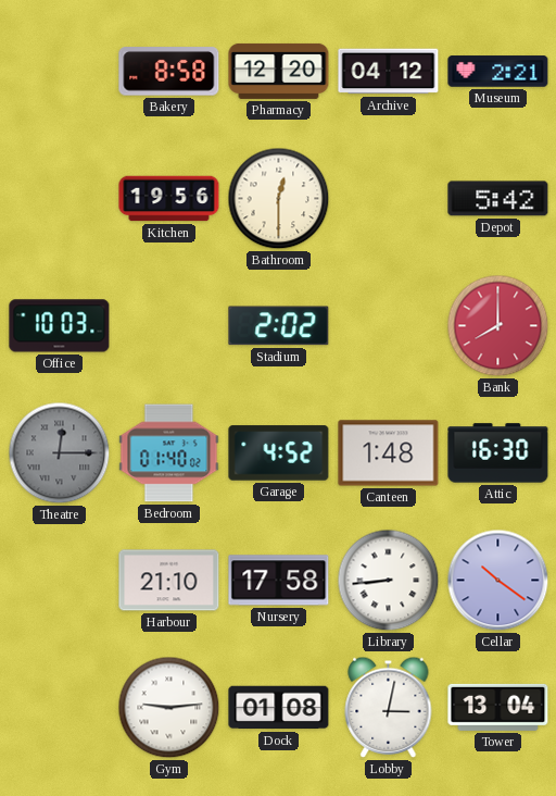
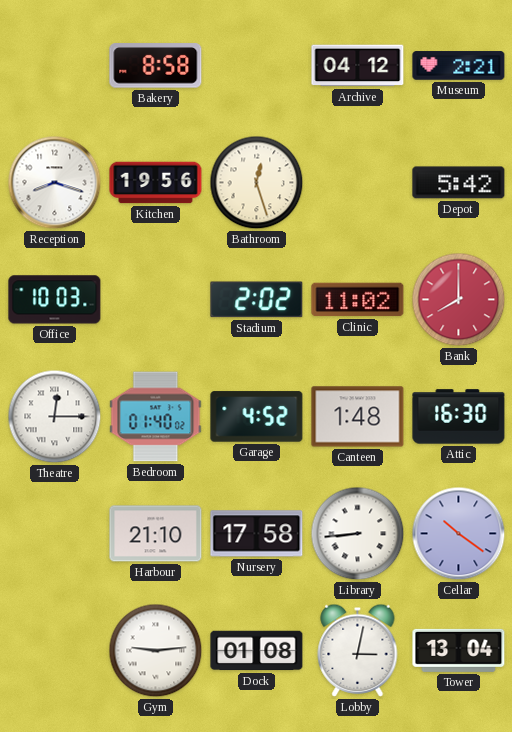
Pharmacy: 12:20 -> none
Reception: none -> 8:18
Bathroom: 12:30 -> 12:27
Clinic: none -> 11:02
Theatre dial: grey -> white
